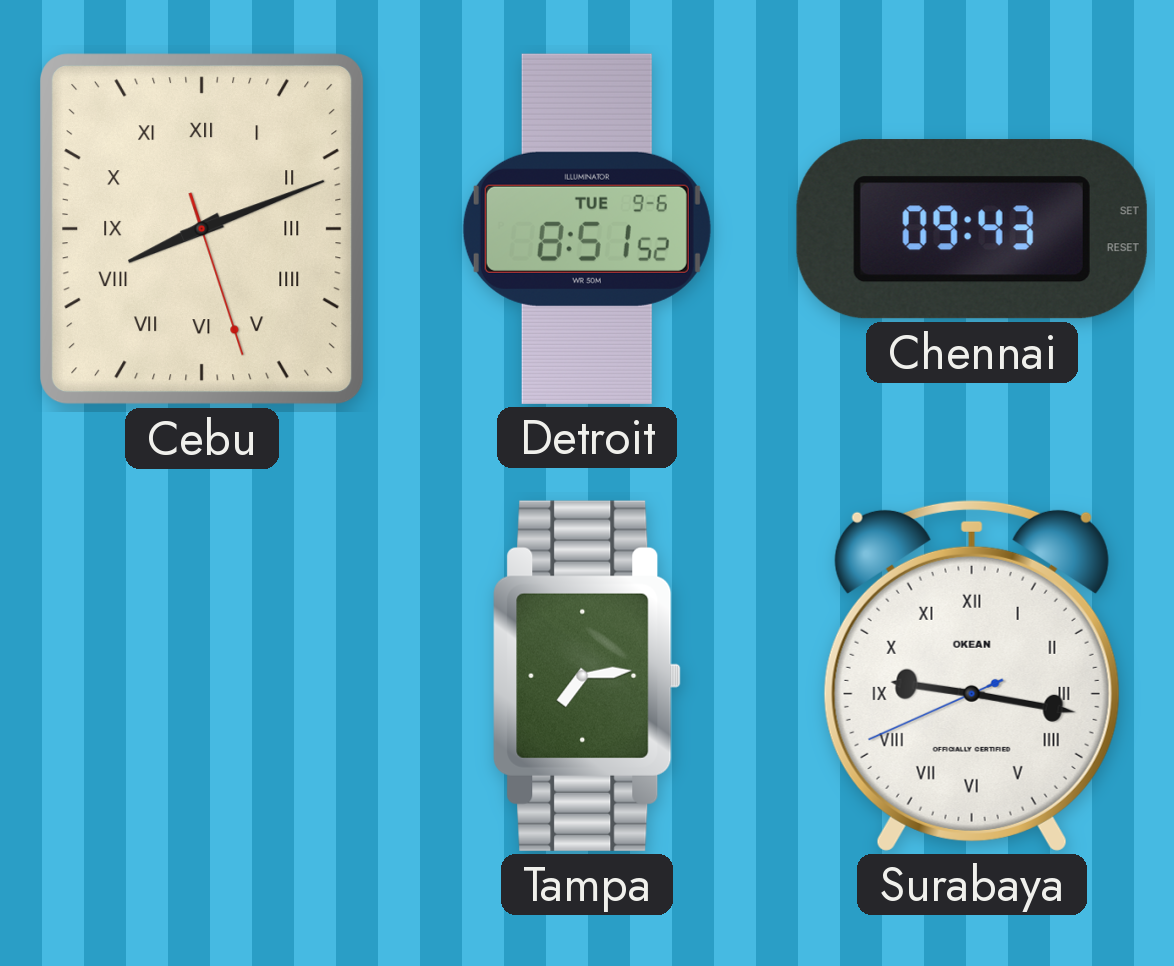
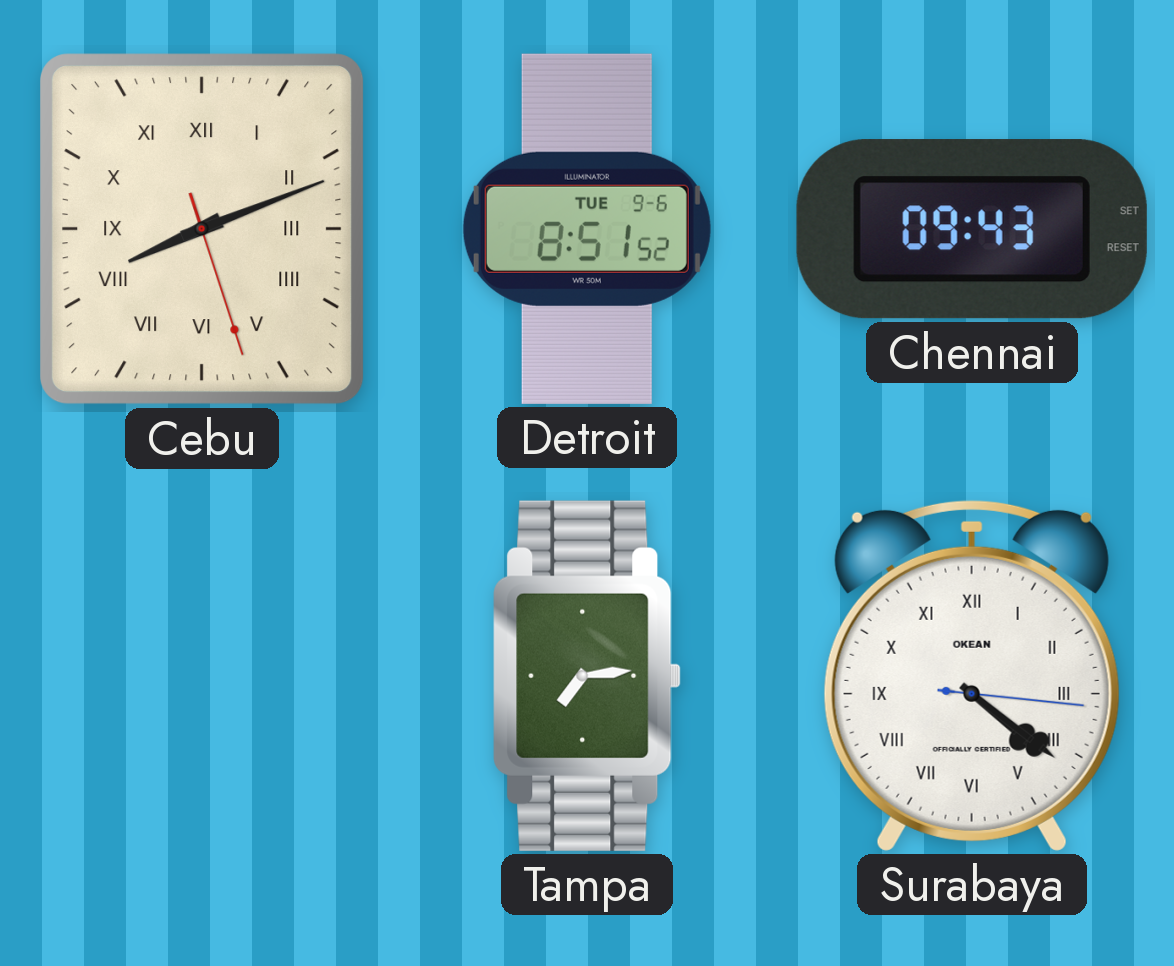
Surabaya: 9:16 -> 4:21
